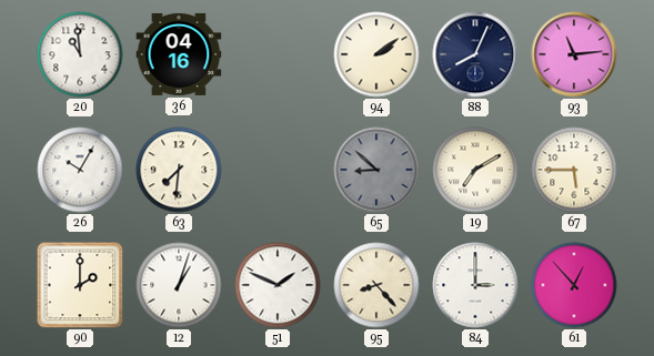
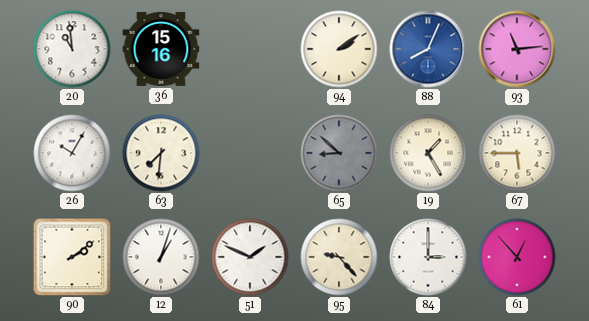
36: 04:16 -> 15:16
88 dial: navy -> blue
19: 7:10 -> 1:25
90: 2:00 -> 2:09
95: 8:23 -> 9:23
